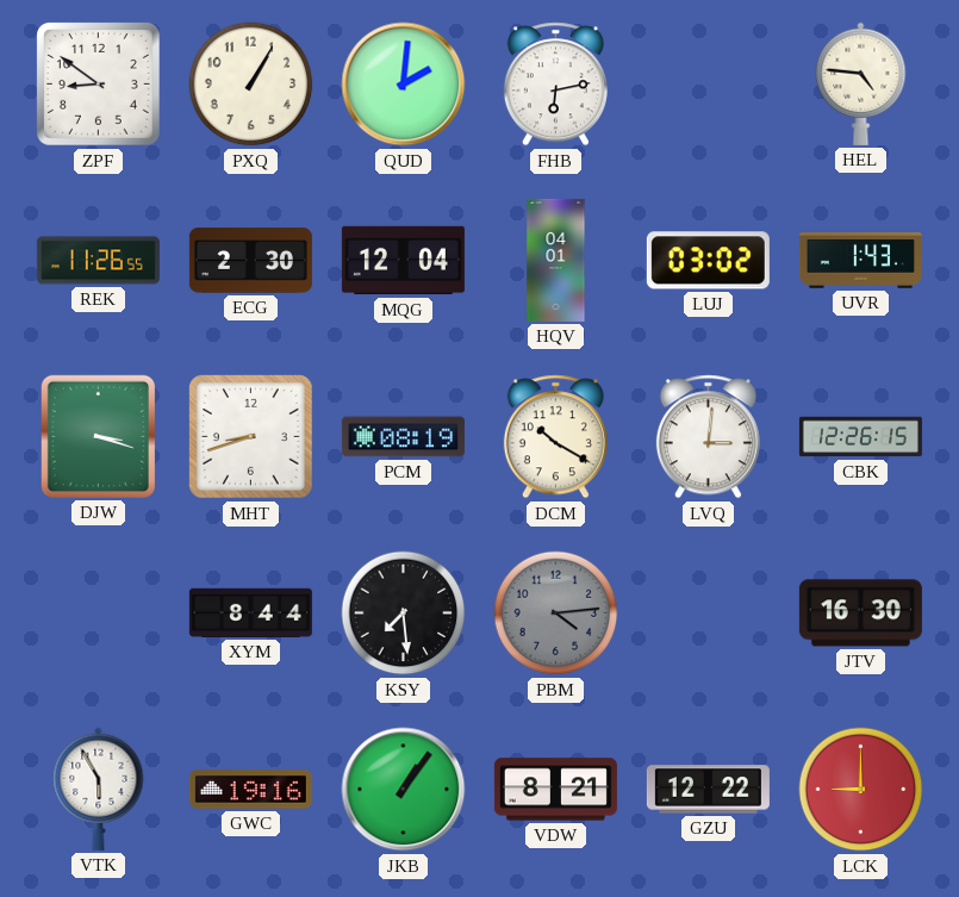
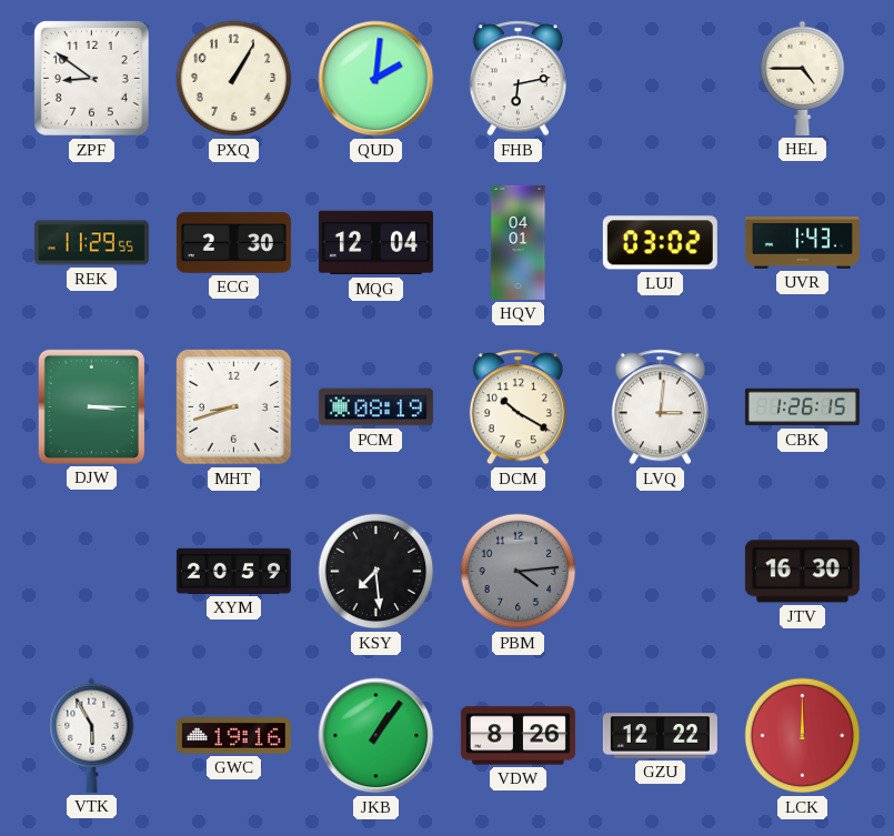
HEL: 4:46 -> 4:45
REK: 11:26 -> 11:29
DJW: 3:18 -> 3:15
CBK: 12:26 -> 1:26
XYM: 8:44 -> 20:59
VDW: 8:21 -> 8:26
LCK: 9:00 -> 12:00
